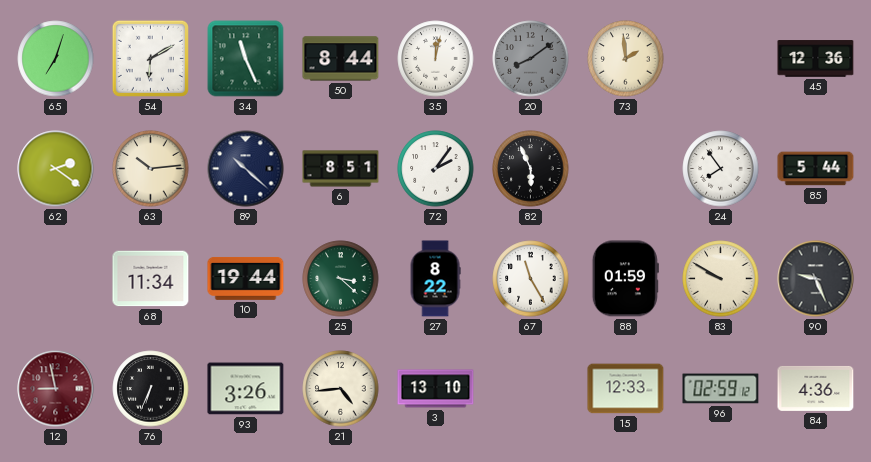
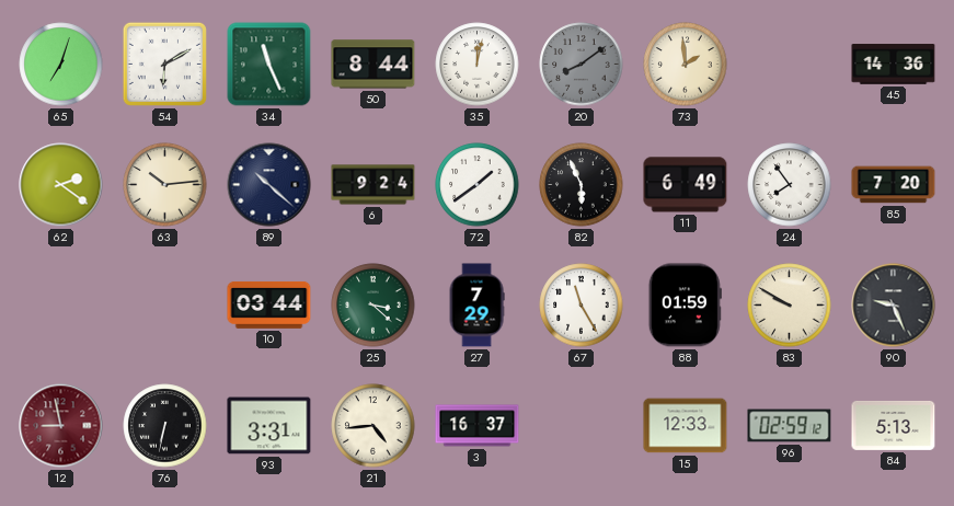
45: 12:36 -> 14:36
6: 8:51 -> 9:24
72: 2:06 -> 1:39
11: none -> 6:49
85: 5:44 -> 7:20
68: 11:34 -> none
10: 19:44 -> 03:44
27: 8:22 -> 7:29
76: 6:34 -> 6:32
93: 3:26 -> 3:31
3: 13:10 -> 16:37
84: 4:36 -> 5:13
